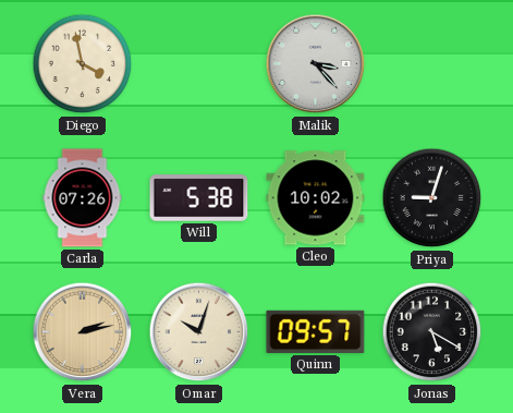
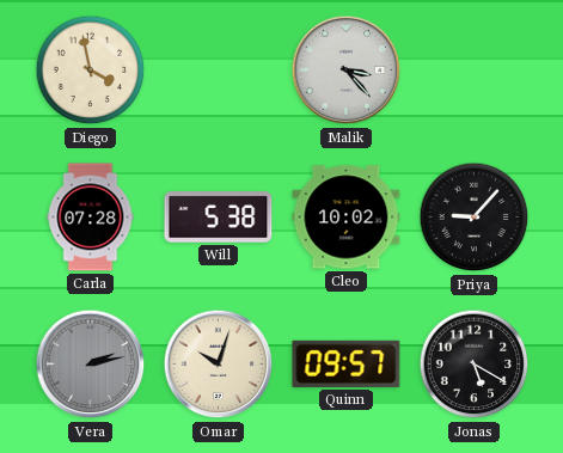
Carla: 07:26 -> 07:28
Priya: 9:03 -> 9:07
Vera dial: champagne -> grey
